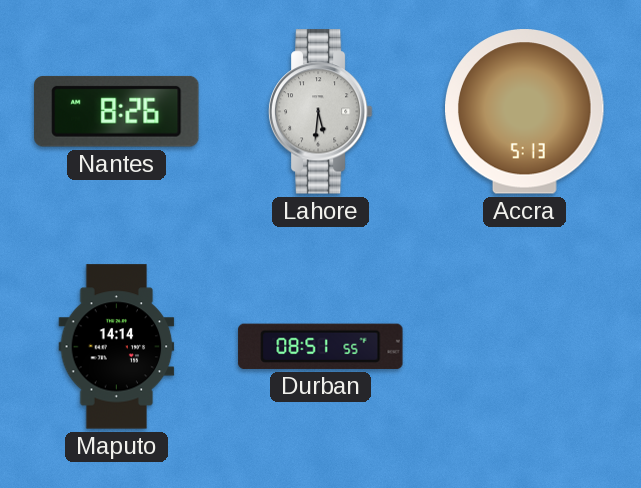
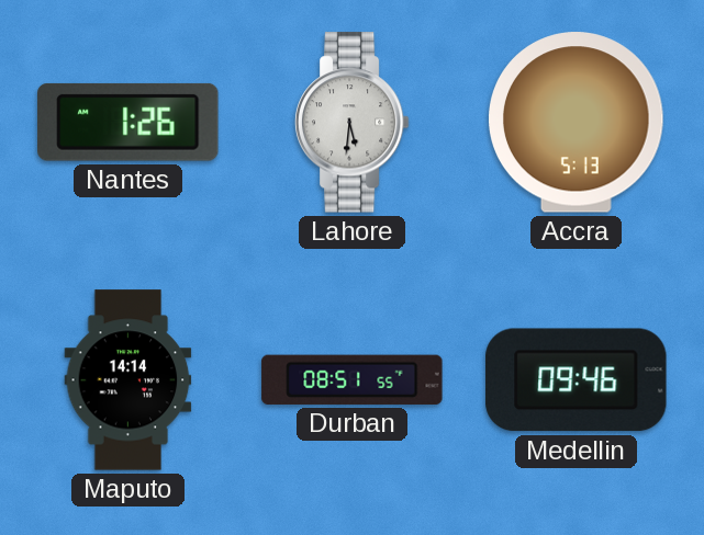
Nantes: 8:26 -> 1:26
Medellin: none -> 09:46
